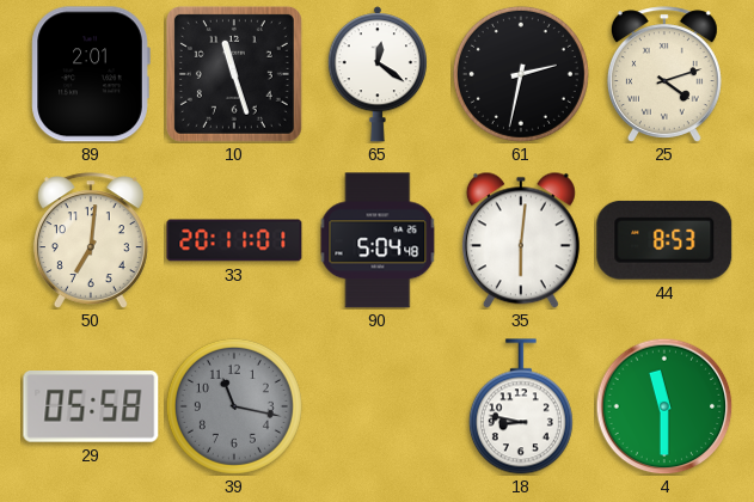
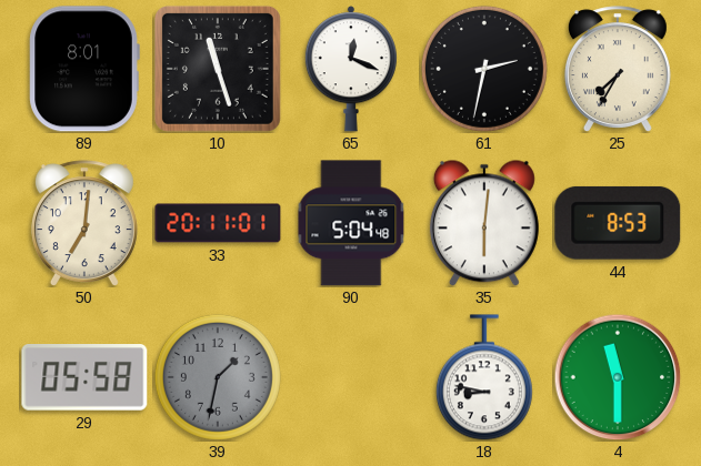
89: 2:01 -> 8:01
65: 12:21 -> 12:19
25: 4:12 -> 7:35
39: 11:17 -> 1:32
